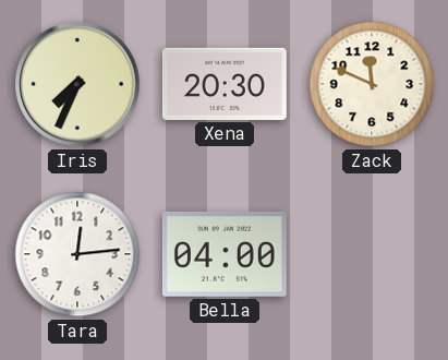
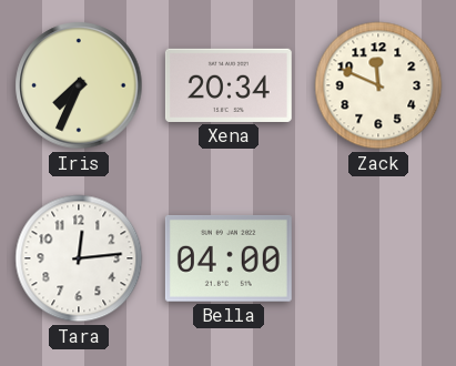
Xena: 20:30 -> 20:34
